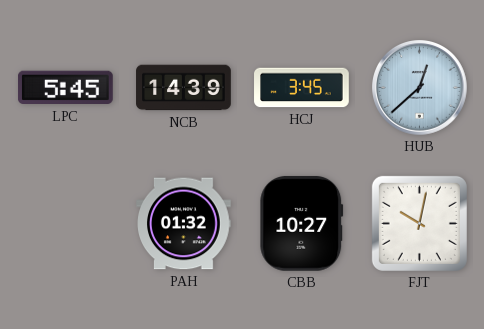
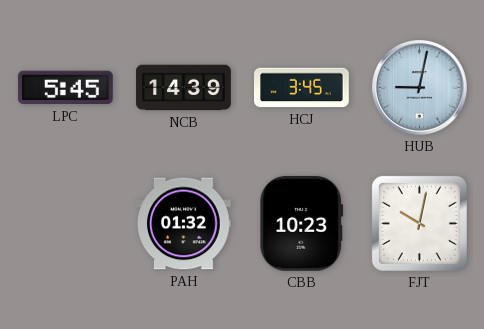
HUB: 12:38 -> 9:02
CBB: 10:27 -> 10:23
